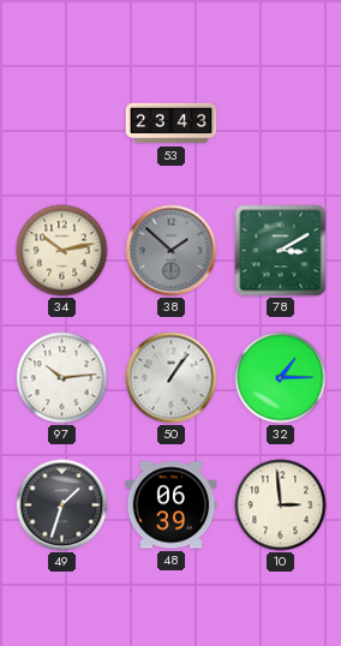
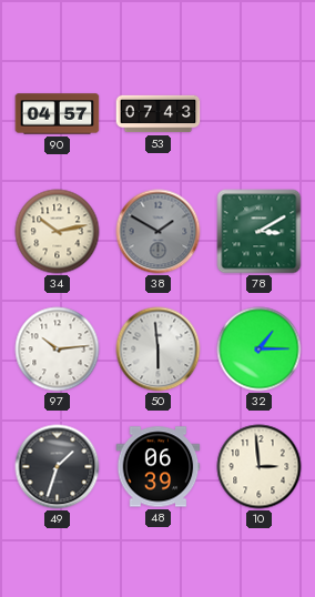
90: none -> 04:57
53: 23:43 -> 07:43
38: 1:52 -> 1:50
50: 1:06 -> 5:59
